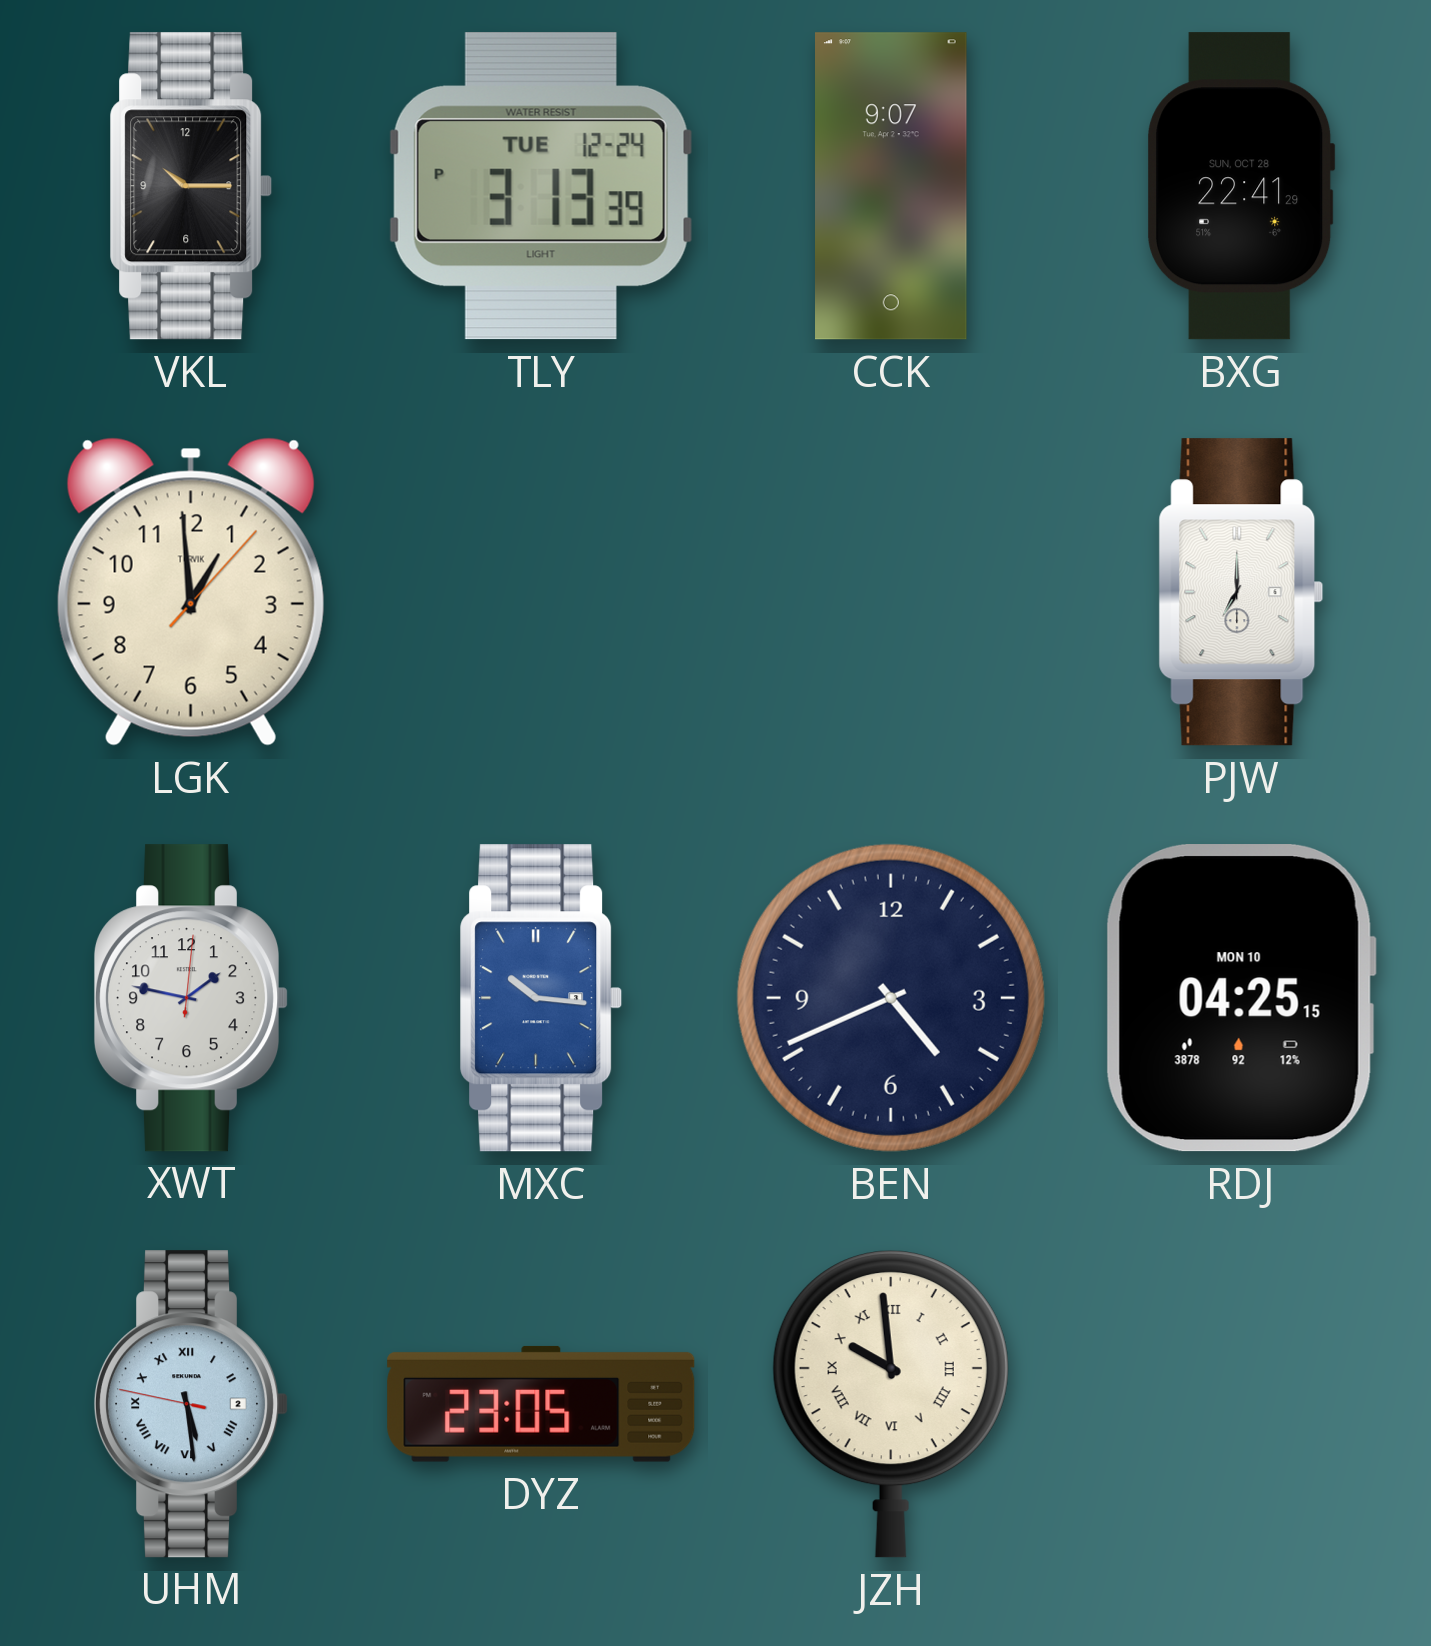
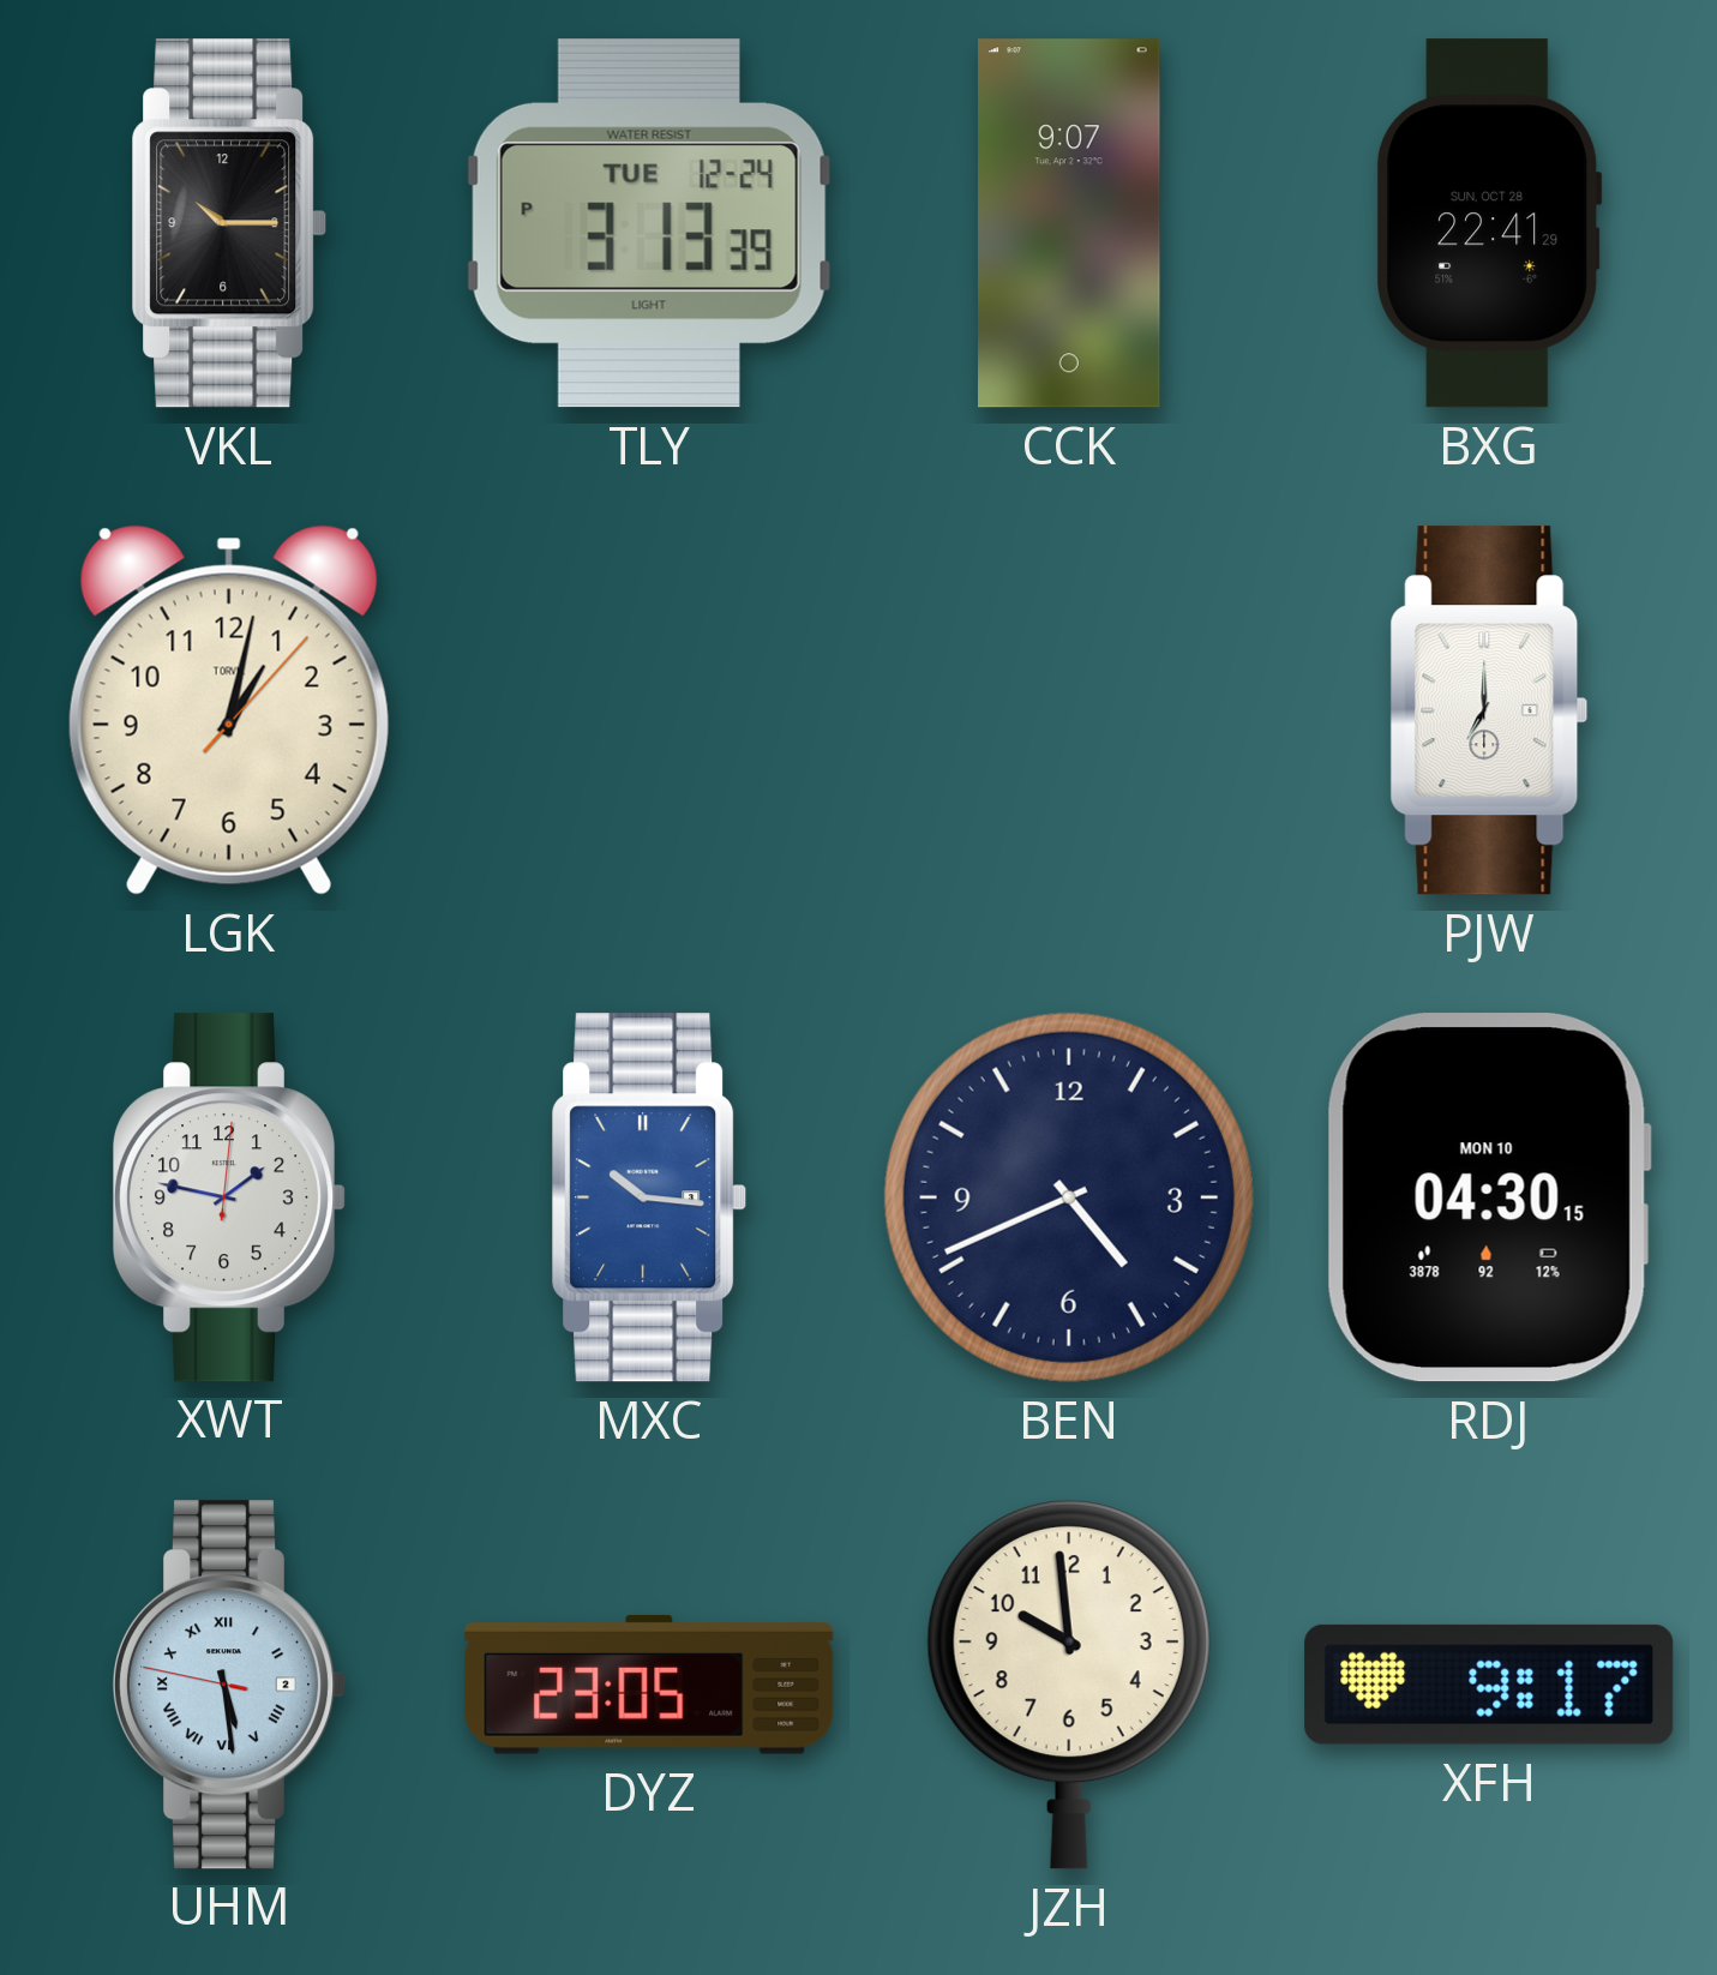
LGK: 12:59 -> 1:02
RDJ: 04:25 -> 04:30
JZH numerals: Roman -> Arabic
XFH: none -> 9:17
